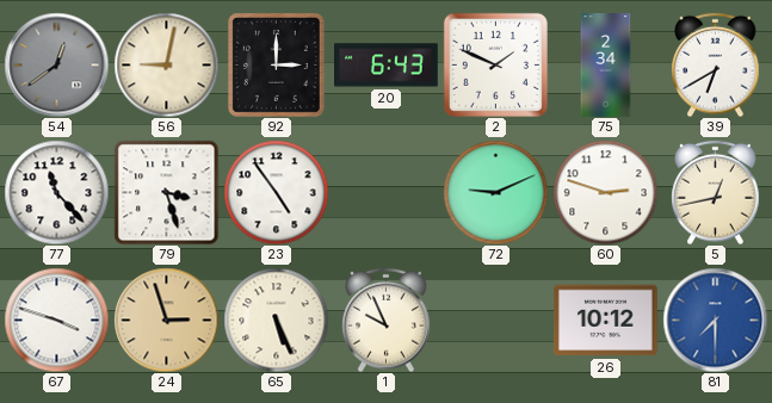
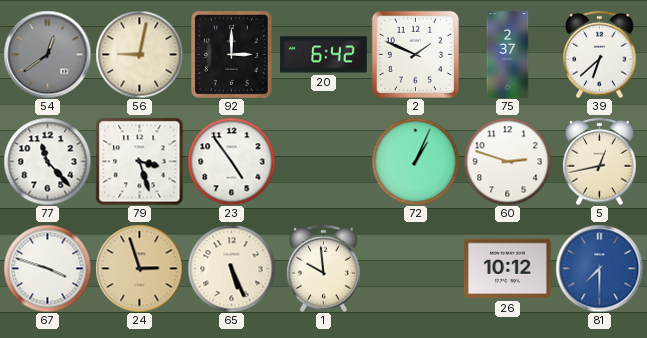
20: 6:43 -> 6:42
75: 2:34 -> 2:37
39: 6:40 -> 6:38
72: 9:11 -> 1:04
1: 9:56 -> 9:59
